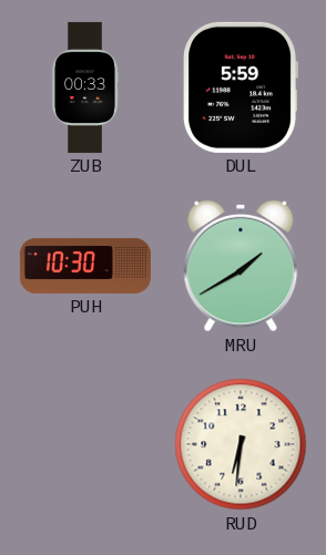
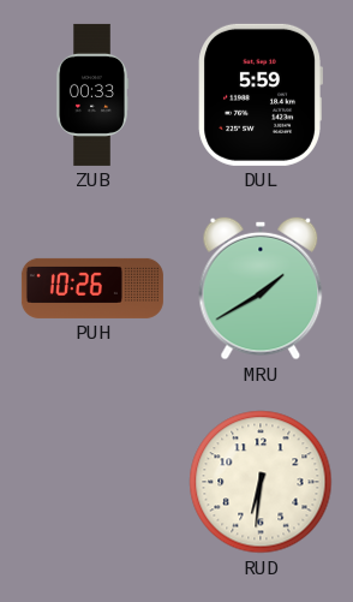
PUH: 10:30 -> 10:26
